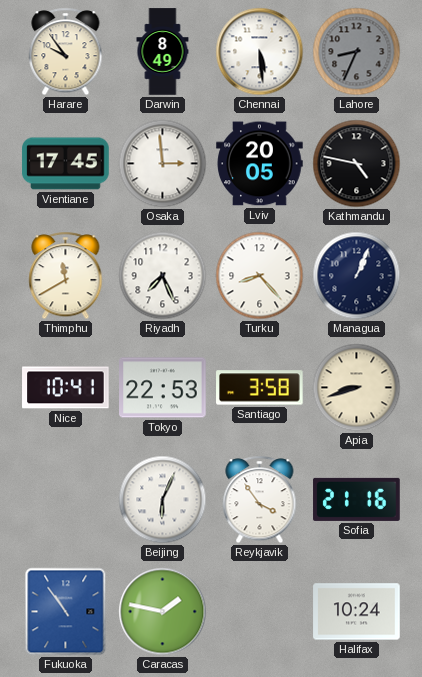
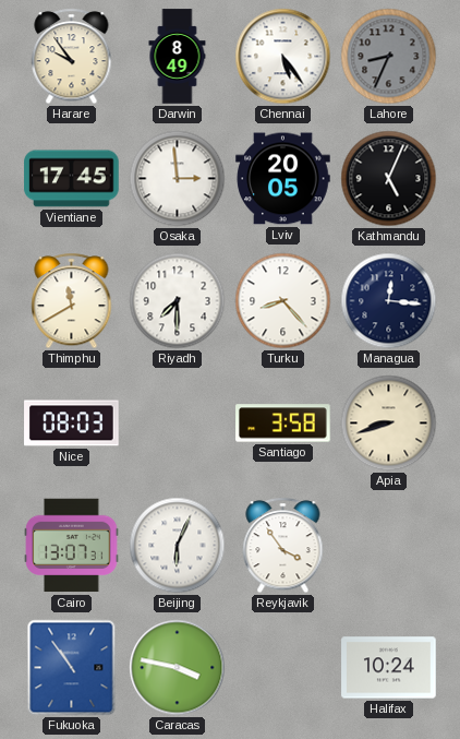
Chennai: 5:29 -> 5:24
Kathmandu: 4:47 -> 5:04
Riyadh: 7:26 -> 7:30
Managua: 1:04 -> 12:16
Nice: 10:41 -> 08:03
Tokyo: 22:53 -> none
Cairo: none -> 13:07
Sofia: 21:16 -> none
Caracas: 1:47 -> 3:47
